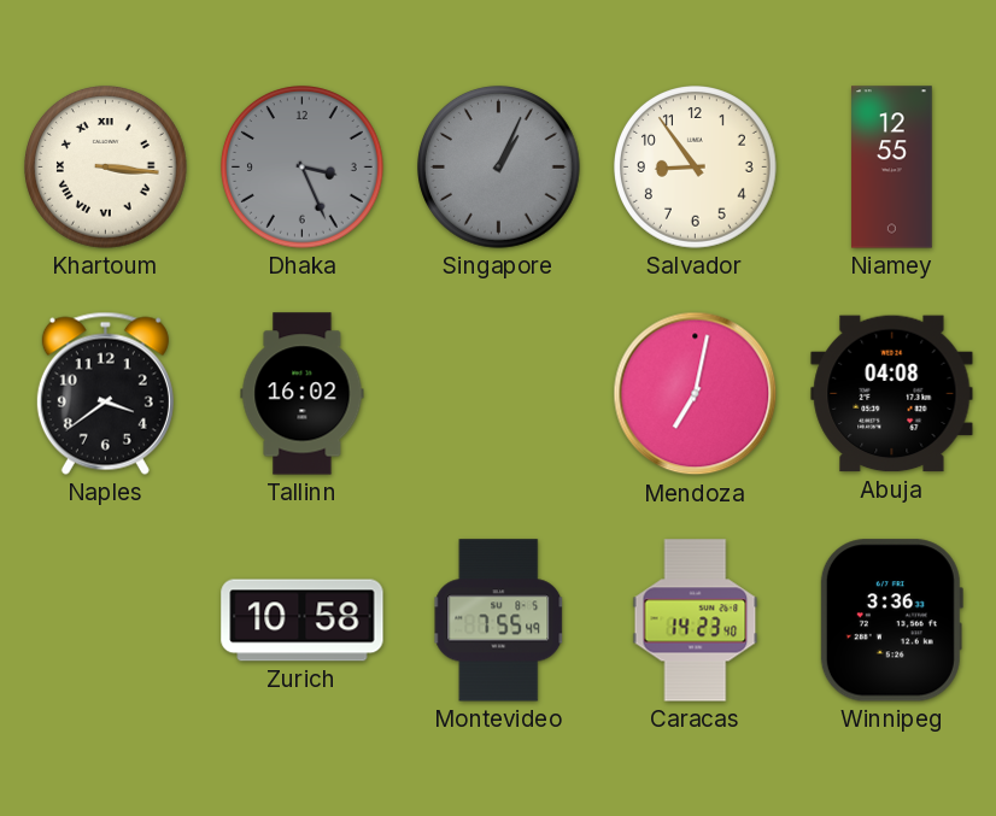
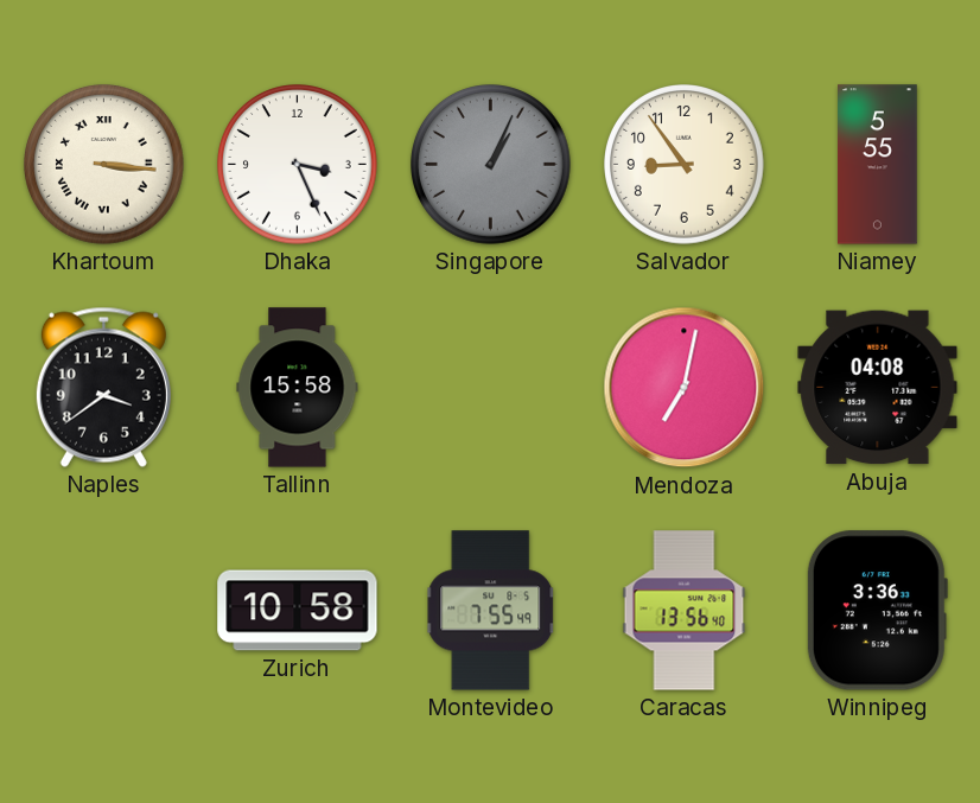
Dhaka dial: grey -> white
Niamey: 12:55 -> 5:55
Tallinn: 16:02 -> 15:58
Caracas: 14:23 -> 13:56
